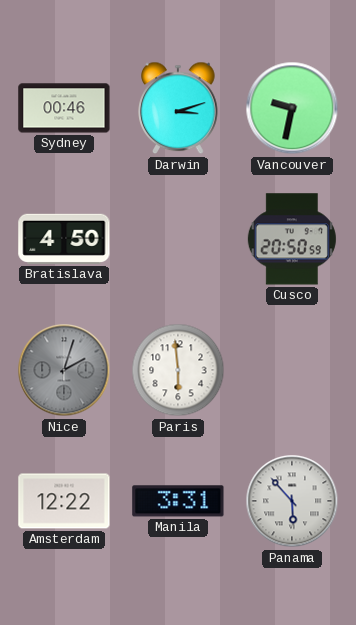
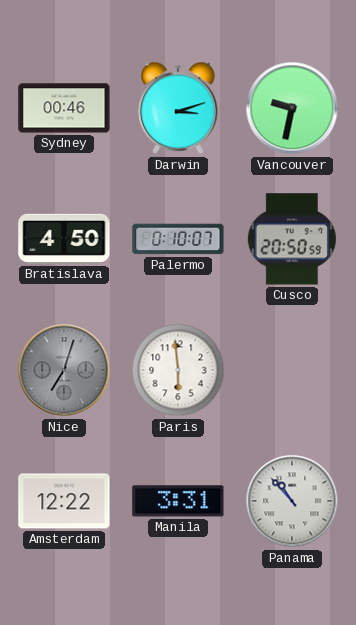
Palermo: none -> 0:10
Nice: 2:03 -> 7:03
Panama: 5:53 -> 10:53
